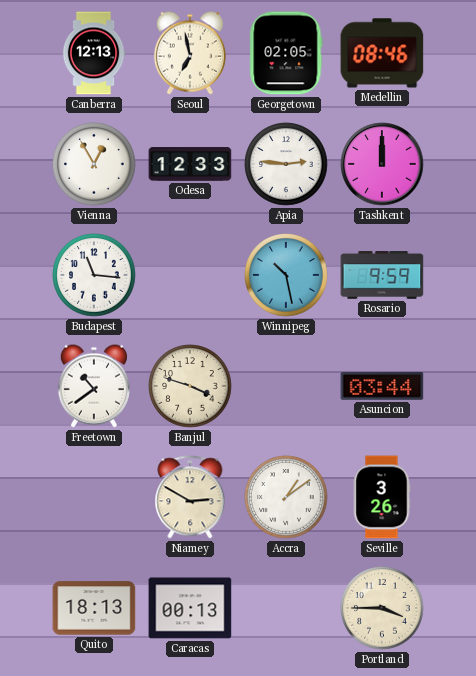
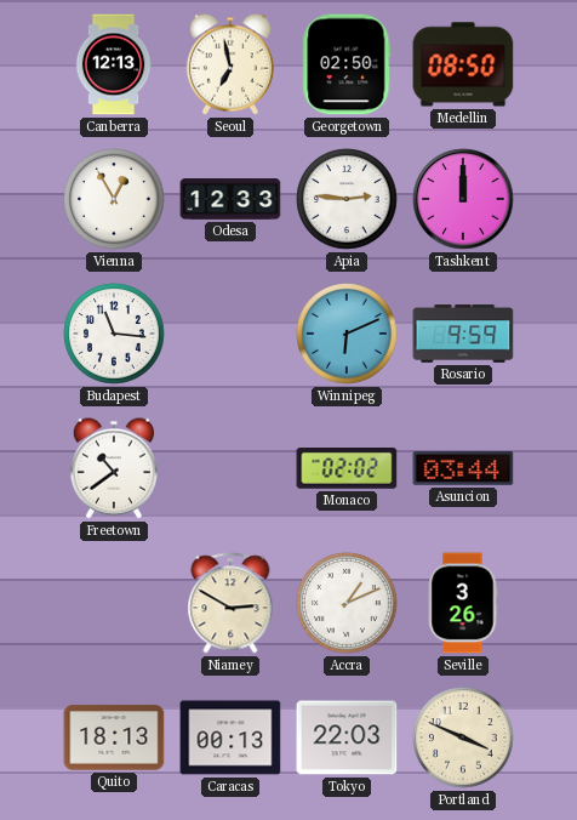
Georgetown: 02:05 -> 02:50
Medellin: 08:46 -> 08:50
Winnipeg: 10:28 -> 6:11
Banjul: 3:48 -> none
Monaco: none -> 02:02
Accra: 1:09 -> 1:11
Tokyo: none -> 22:03
Portland: 3:45 -> 3:49
